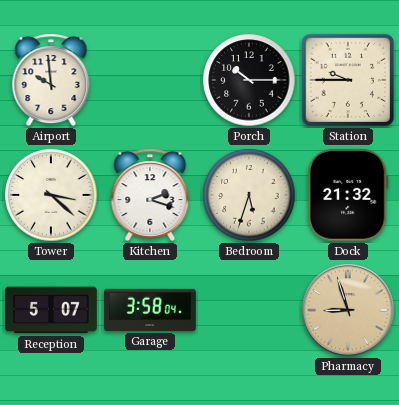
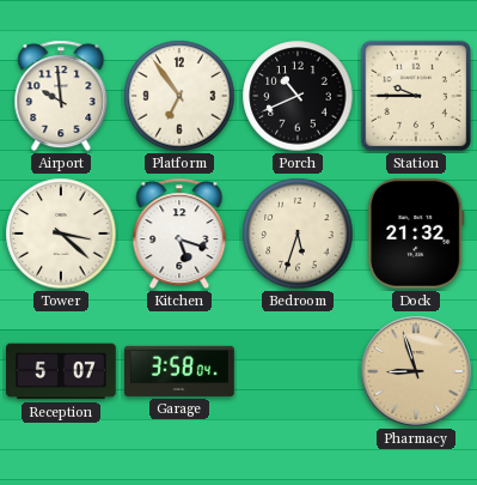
Platform: none -> 6:54
Porch: 10:15 -> 10:41
Kitchen: 2:18 -> 5:18
